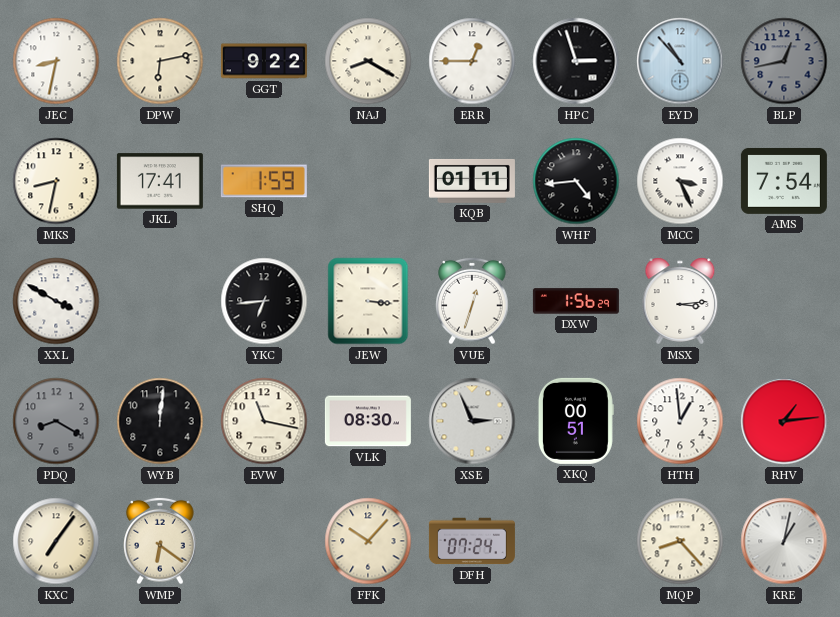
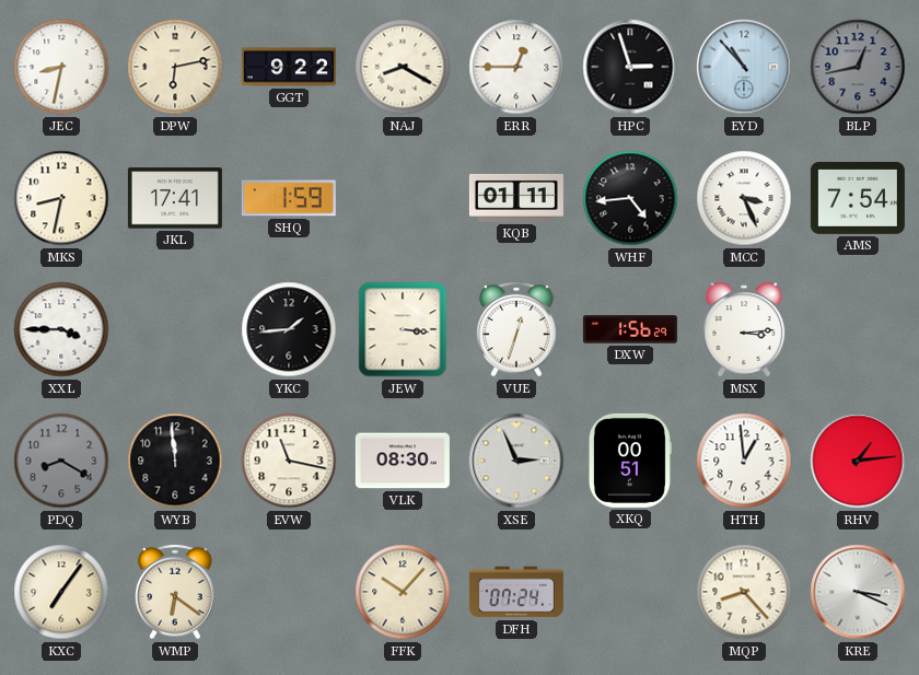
XXL: 3:50 -> 3:45
YKC: 6:44 -> 1:44
WYB: 12:01 -> 11:59
KRE: 1:02 -> 3:19
